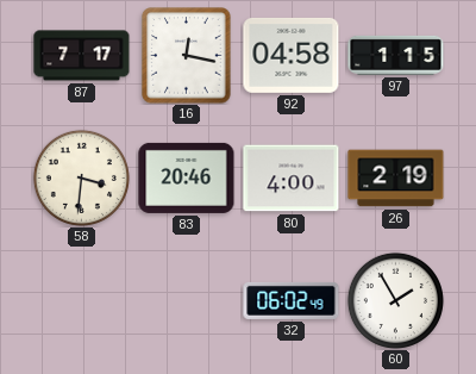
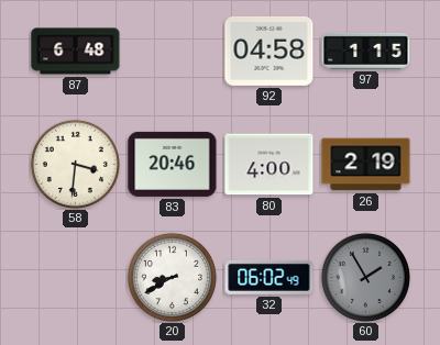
87: 7:17 -> 6:48
16: 12:17 -> none
20: none -> 8:40
60 dial: white -> grey
